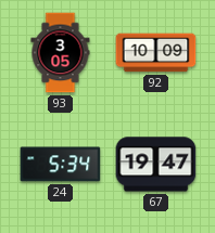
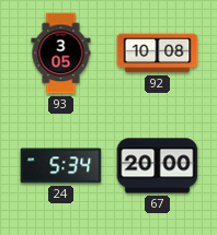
92: 10:09 -> 10:08
67: 19:47 -> 20:00
